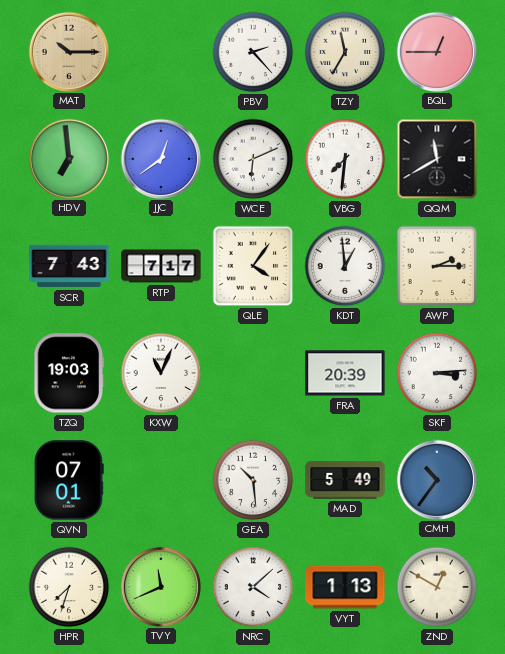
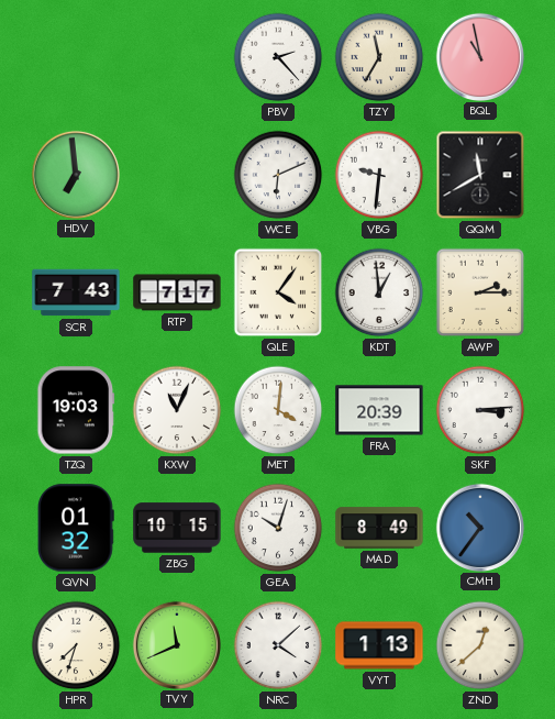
MAT: 10:15 -> none
BQL: 12:45 -> 10:58
JJC: 12:39 -> none
VBG: 7:31 -> 9:31
MET: none -> 4:01
QVN: 07:01 -> 01:32
ZBG: none -> 10:15
GEA: 10:29 -> 10:03
MAD: 5:49 -> 8:49
ZND: 12:50 -> 12:38
